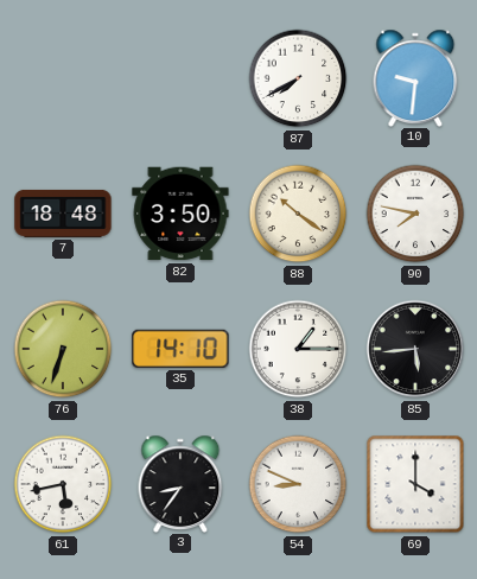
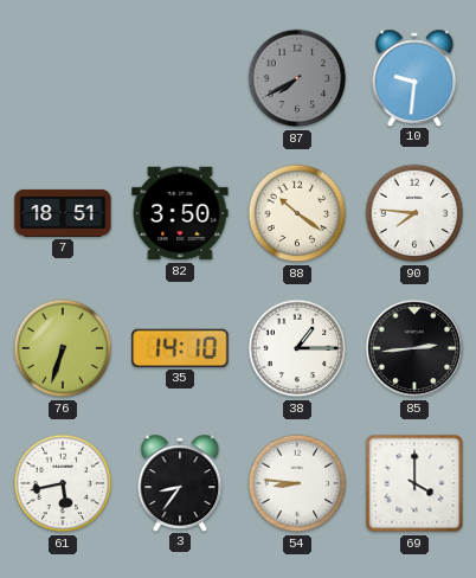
87 dial: white -> grey
7: 18:48 -> 18:51
90: 7:47 -> 7:46
85: 5:44 -> 2:44
54: 8:49 -> 8:46
